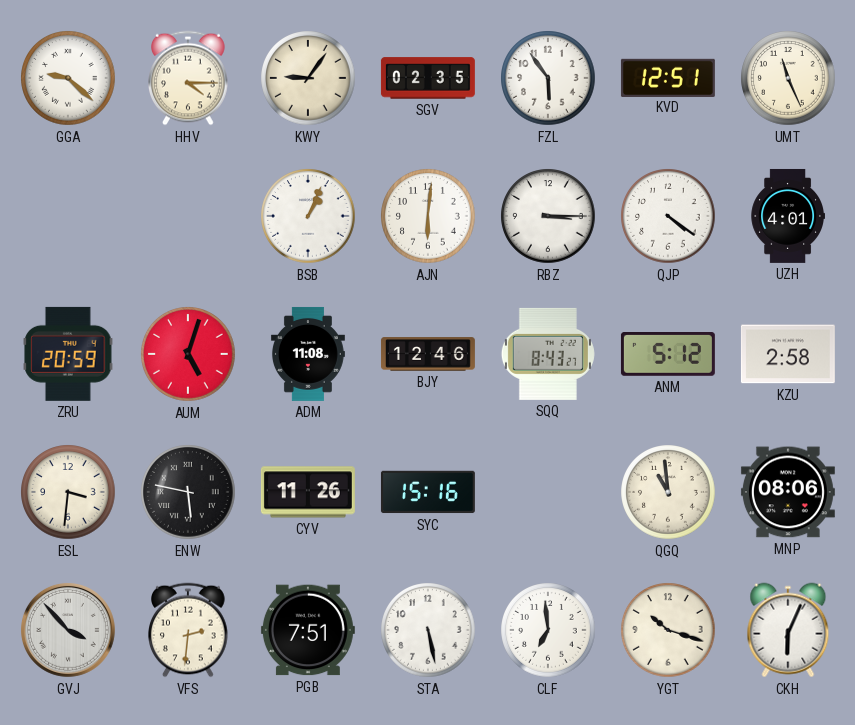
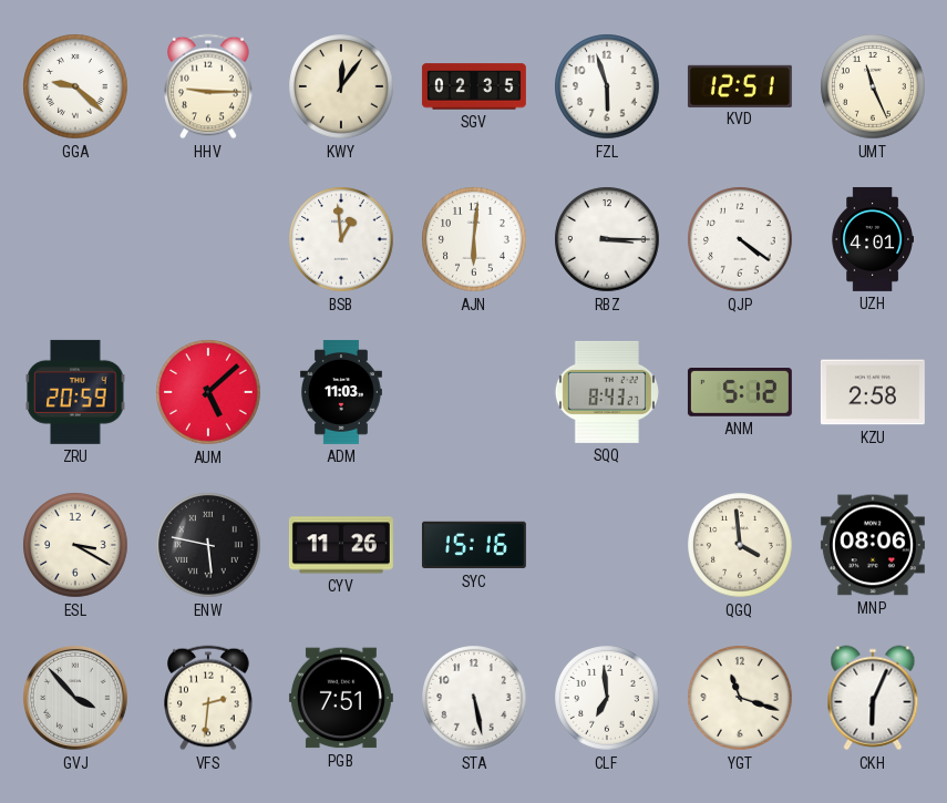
HHV: 4:15 -> 9:15
KWY: 9:06 -> 12:06
FZL: 5:54 -> 5:57
BSB: 1:04 -> 12:59
AUM: 5:03 -> 5:08
ADM: 11:08 -> 11:03
BJY: 12:46 -> none
ESL: 3:31 -> 3:20
QGQ: 10:59 -> 3:59
YGT: 10:18 -> 11:18
